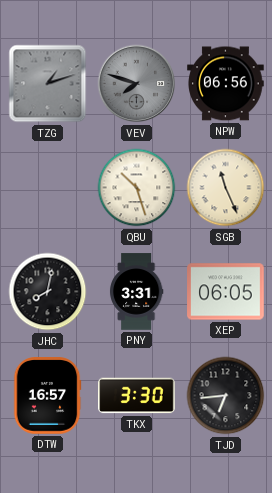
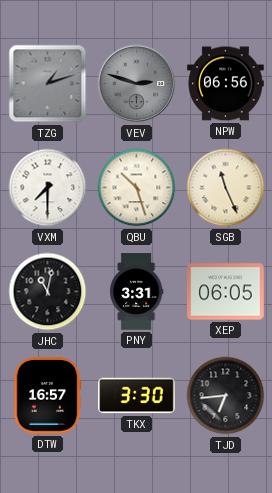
VEV: 7:48 -> 2:48
VXM: none -> 7:30
JHC: 8:02 -> 11:02
